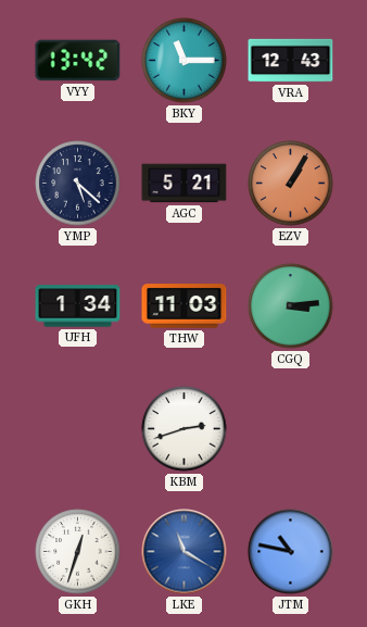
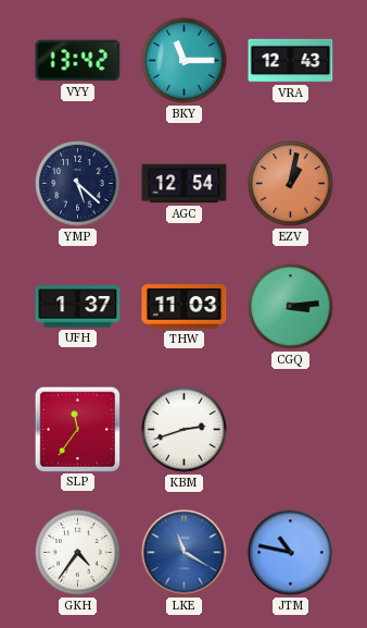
AGC: 5:21 -> 12:54
EZV: 1:05 -> 1:02
UFH: 1:34 -> 1:37
SLP: none -> 11:36
GKH: 12:33 -> 4:36
